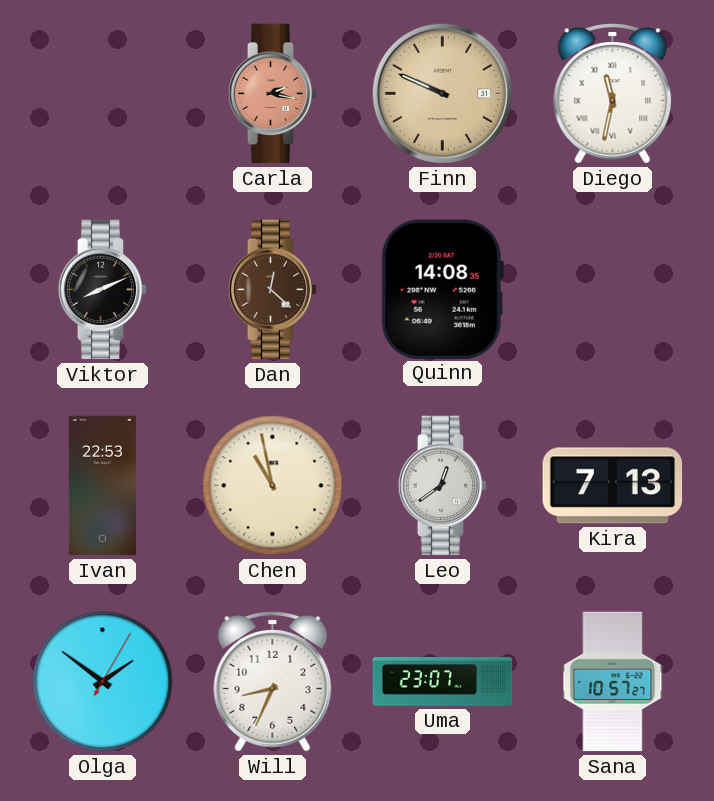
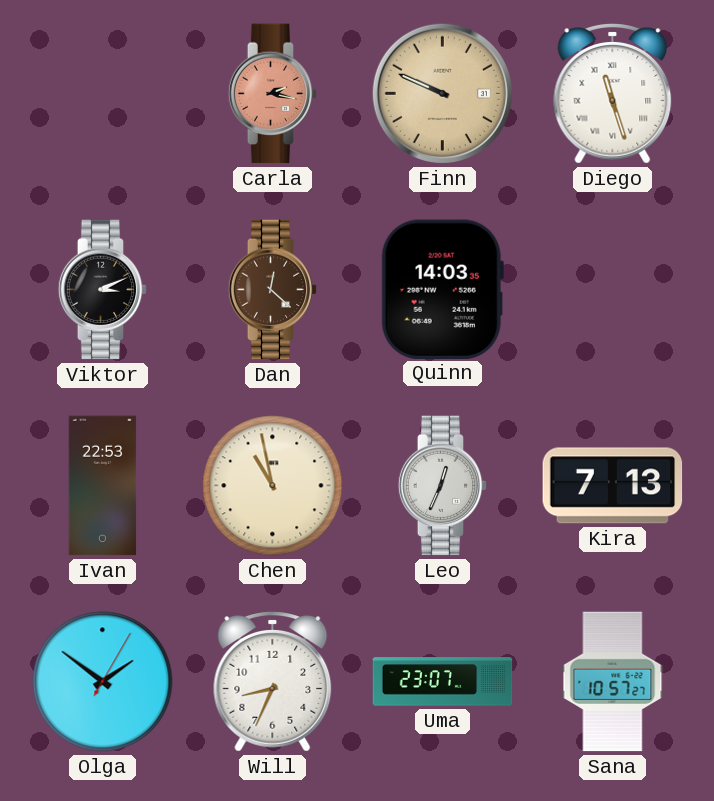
Diego: 11:32 -> 11:27
Viktor: 8:11 -> 3:11
Quinn: 14:08 -> 14:03
Leo: 12:39 -> 12:34
